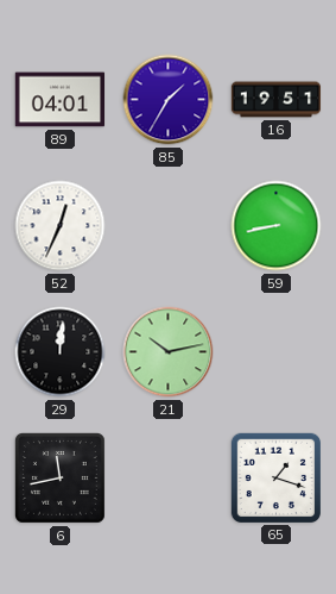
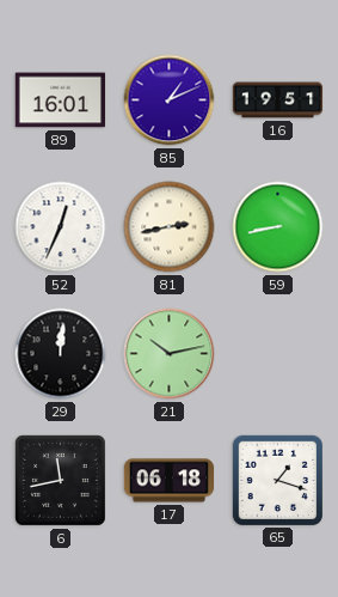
89: 04:01 -> 16:01
85: 1:35 -> 1:11
81: none -> 2:43
17: none -> 06:18
